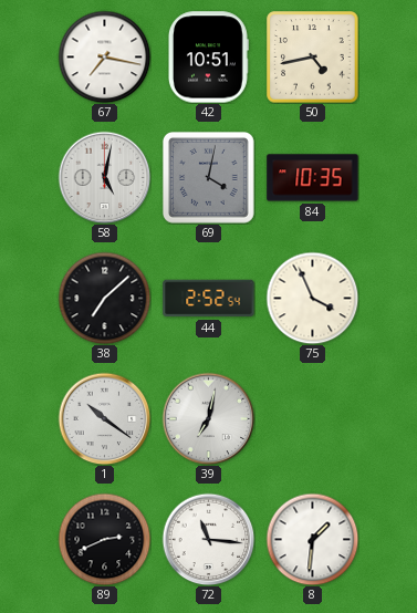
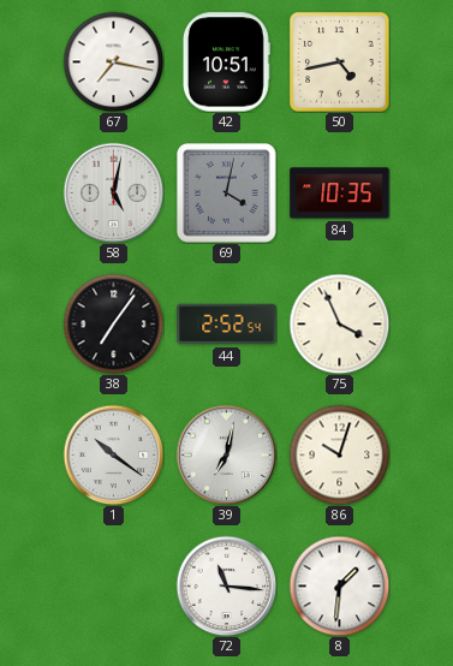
38: 7:08 -> 7:06
86: none -> 10:03
89: 2:41 -> none
